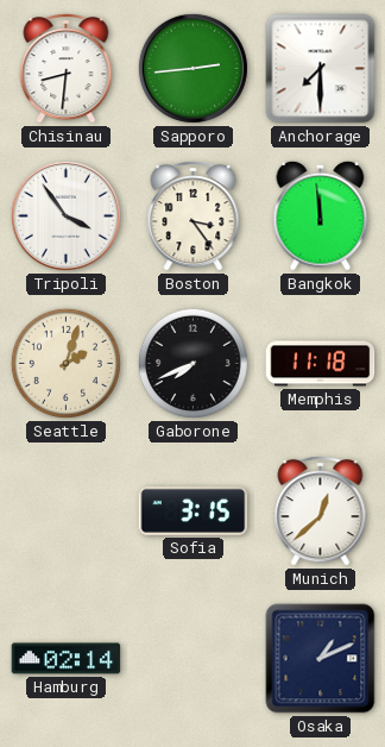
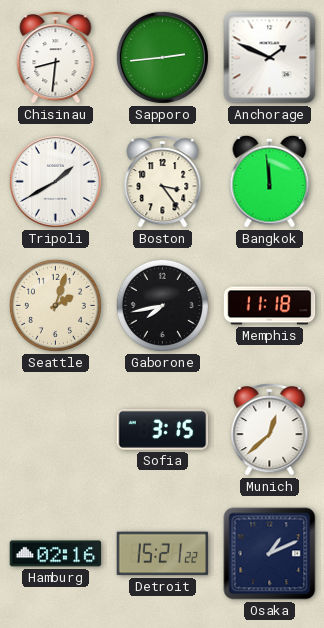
Anchorage: 7:30 -> 1:49
Tripoli: 3:54 -> 1:40
Gaborone: 7:41 -> 7:43
Hamburg: 02:14 -> 02:16
Detroit: none -> 15:21
